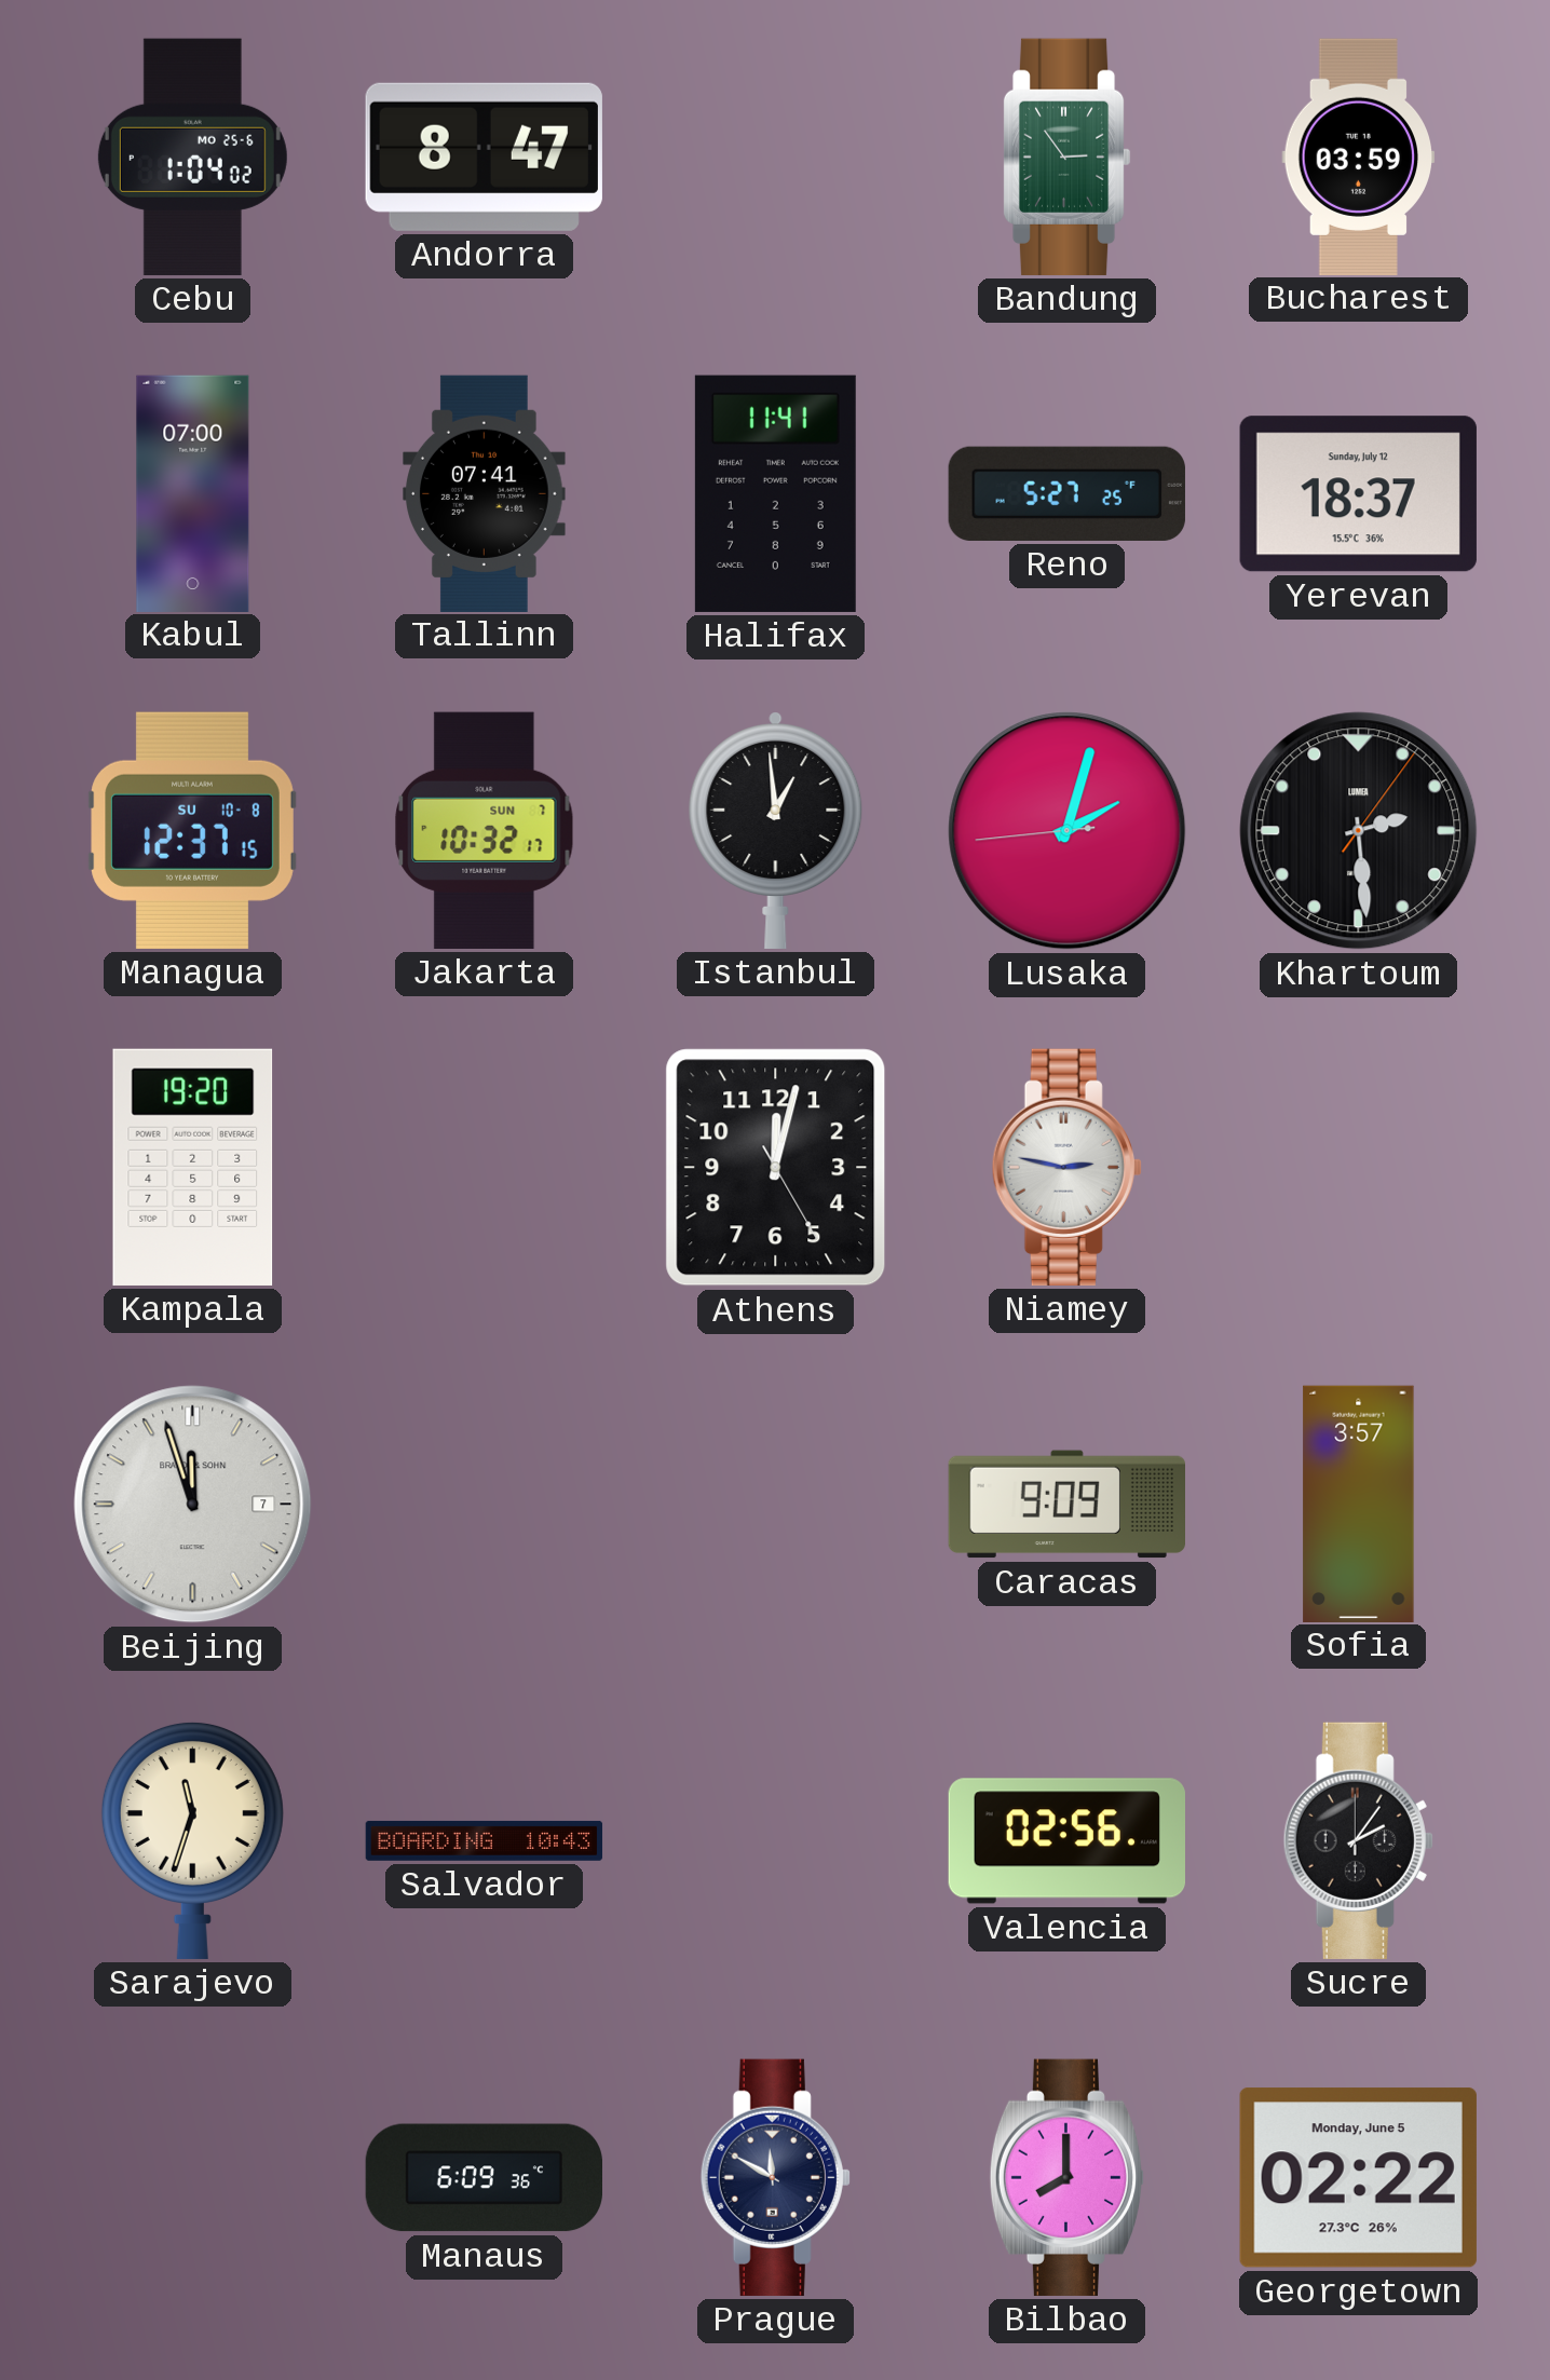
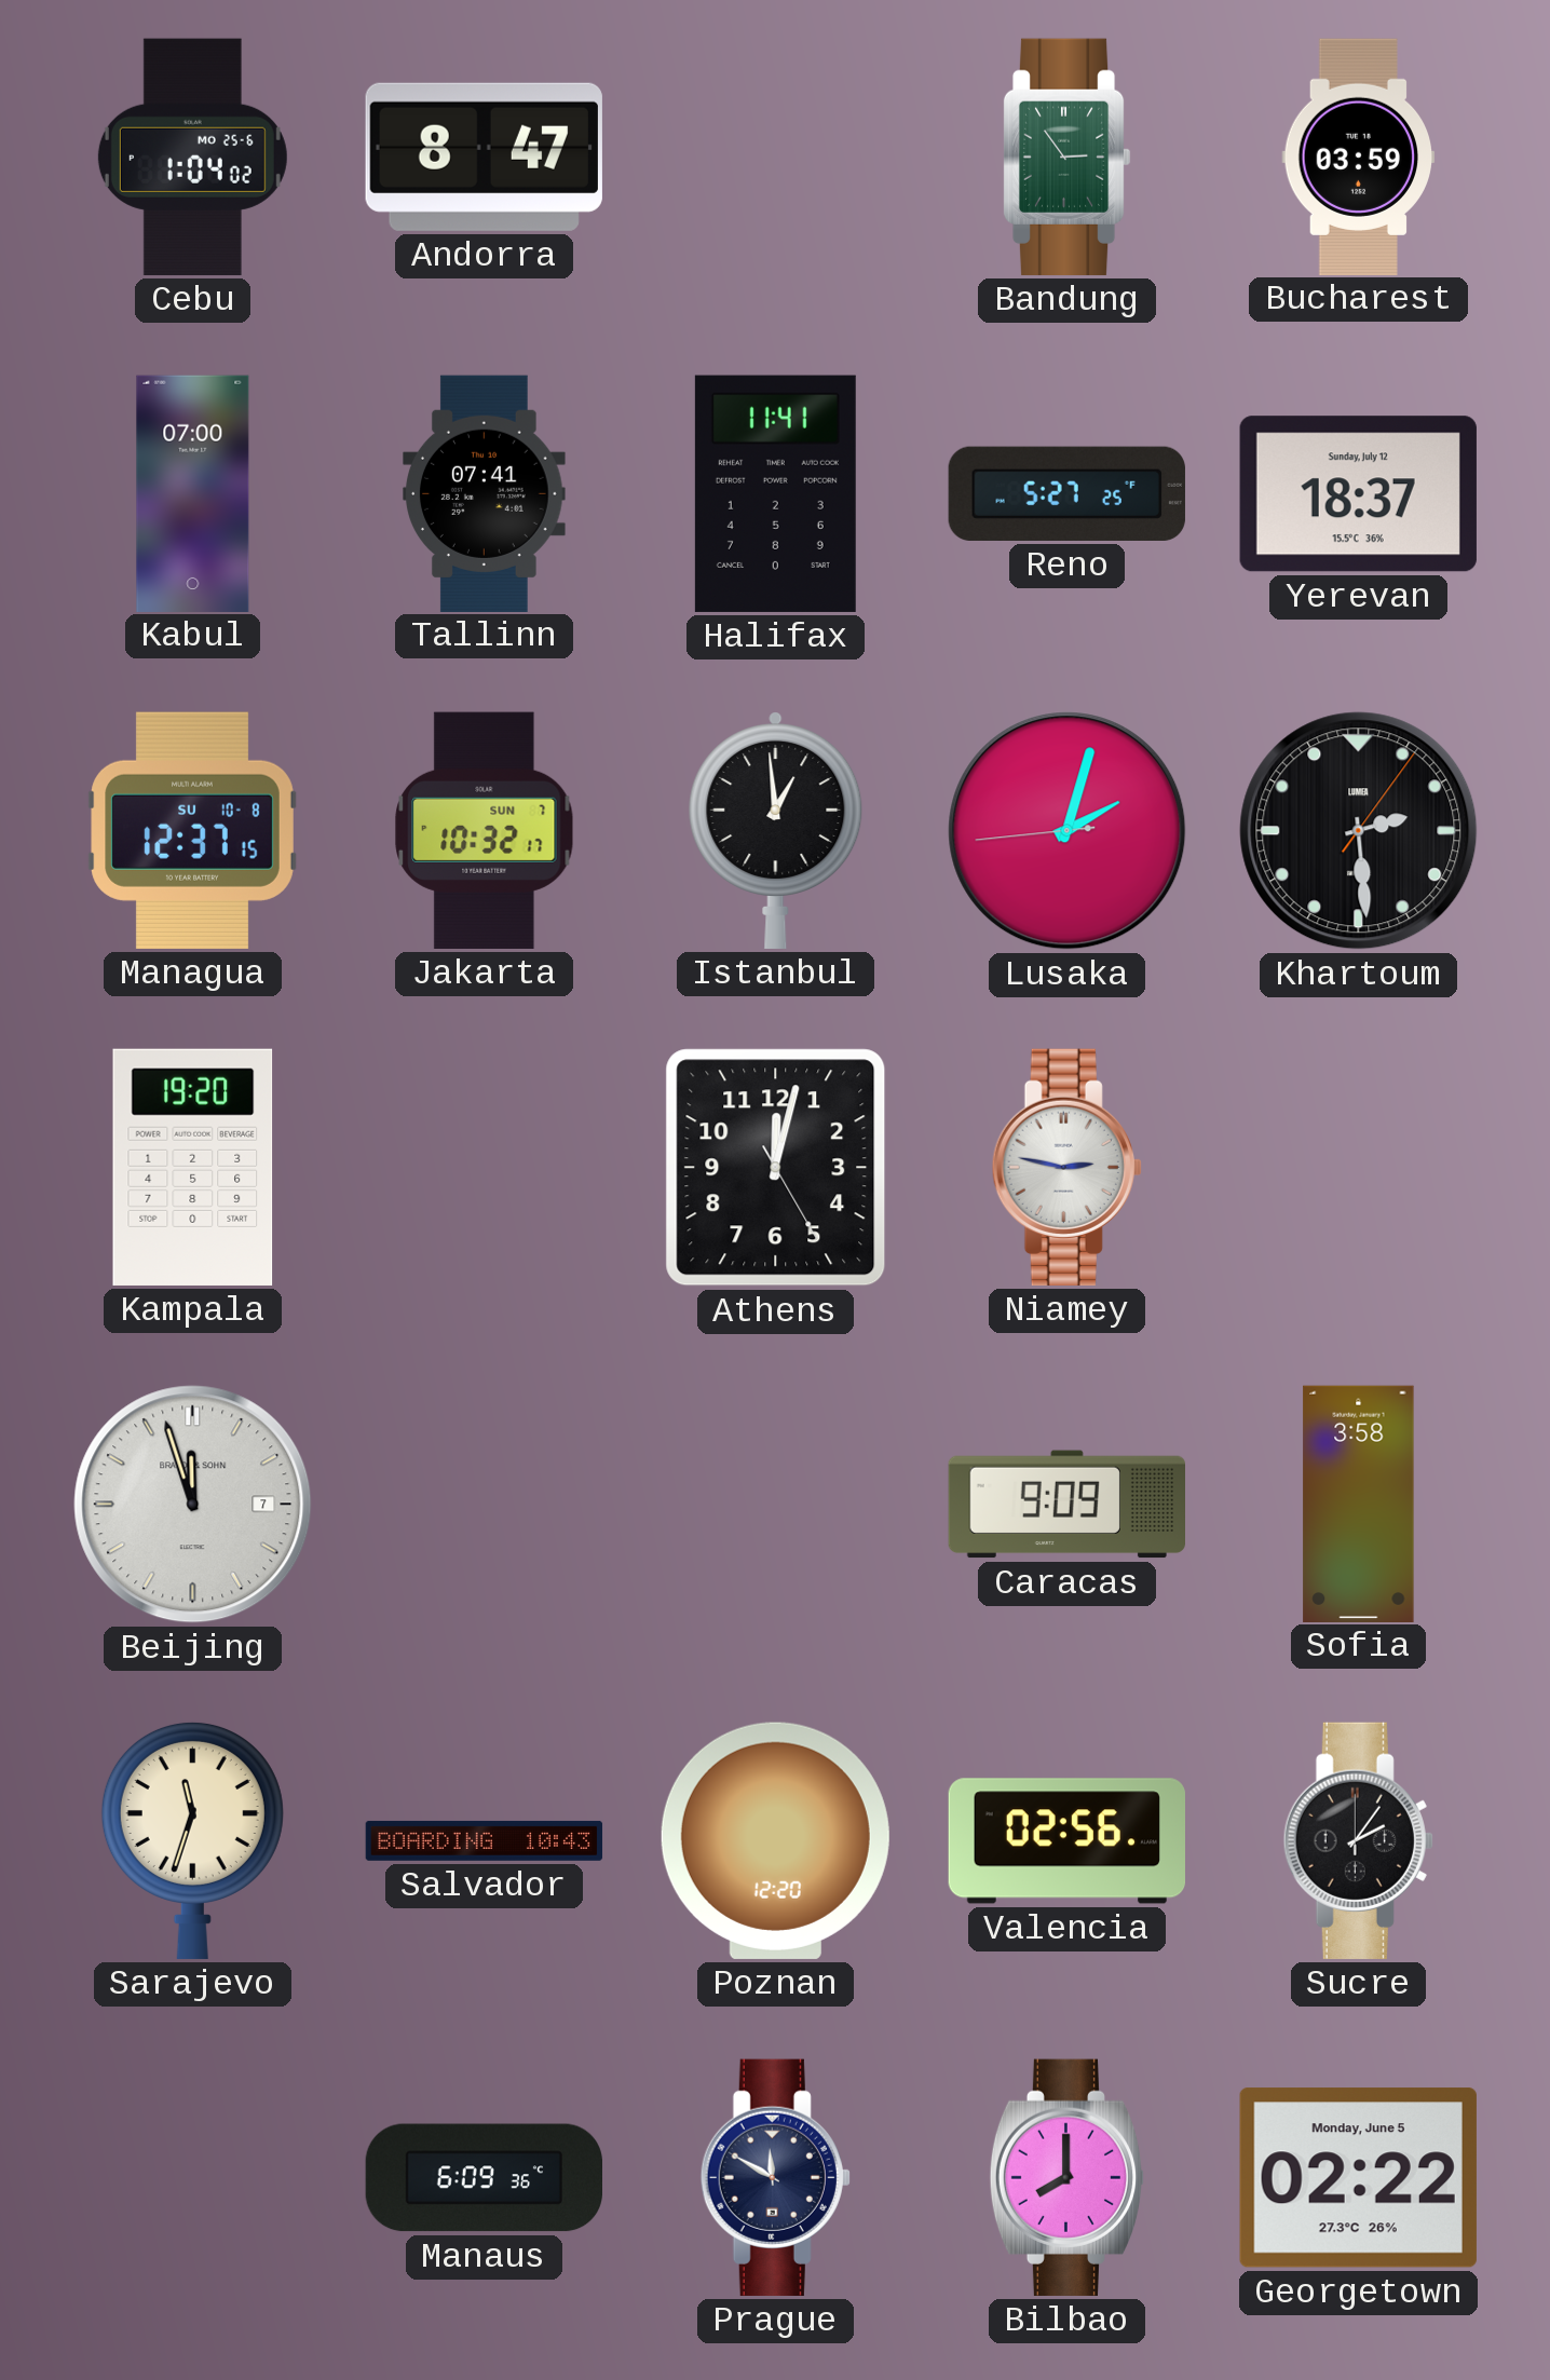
Sofia: 3:57 -> 3:58
Poznan: none -> 12:20
